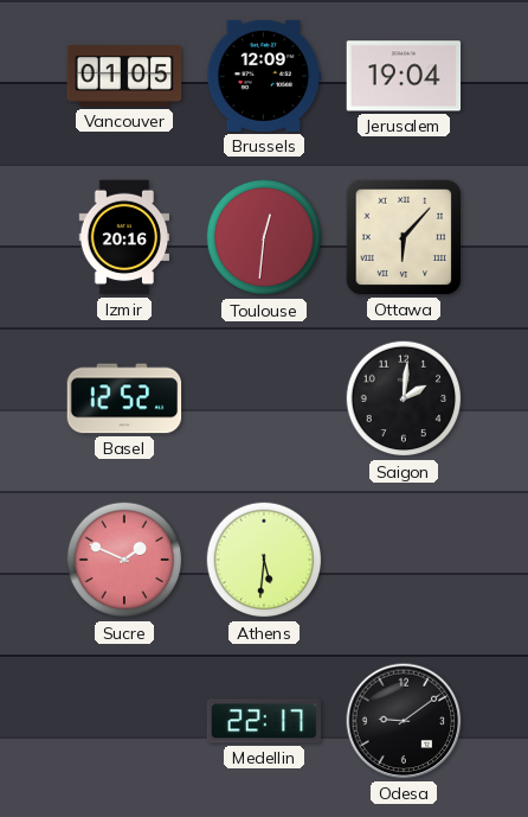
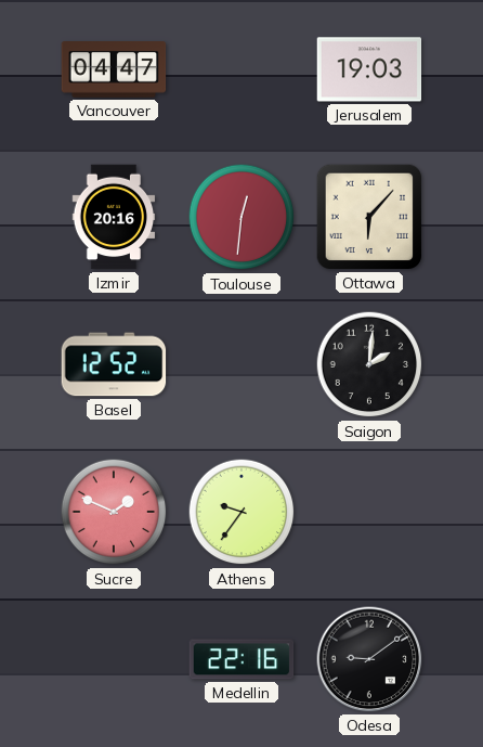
Vancouver: 01:05 -> 04:47
Brussels: 12:09 -> none
Jerusalem: 19:04 -> 19:03
Athens: 5:31 -> 9:36
Medellin: 22:17 -> 22:16
